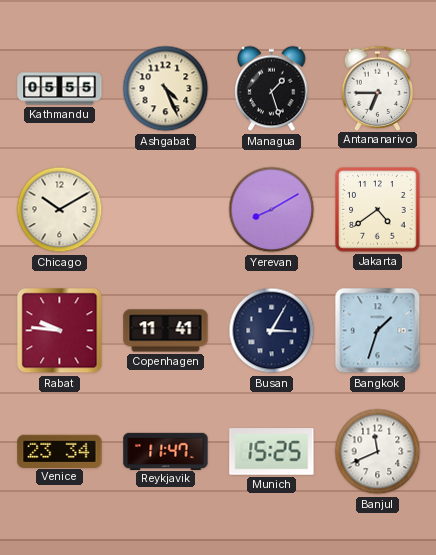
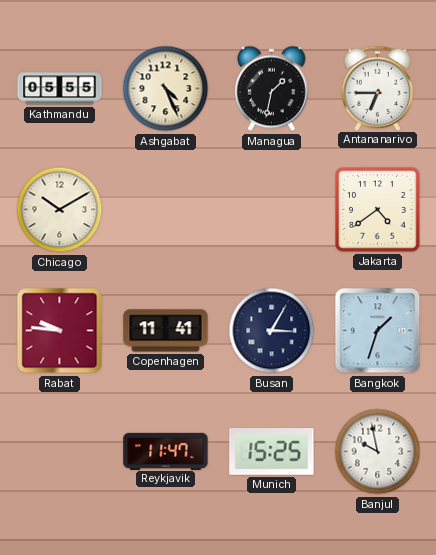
Managua: 1:27 -> 1:32
Yerevan: 8:10 -> none
Venice: 23:34 -> none
Banjul: 11:41 -> 9:58
